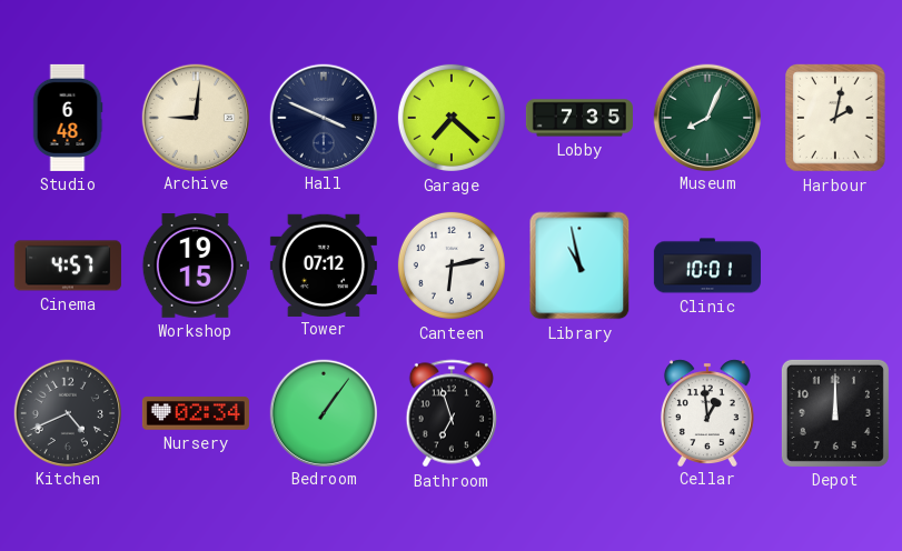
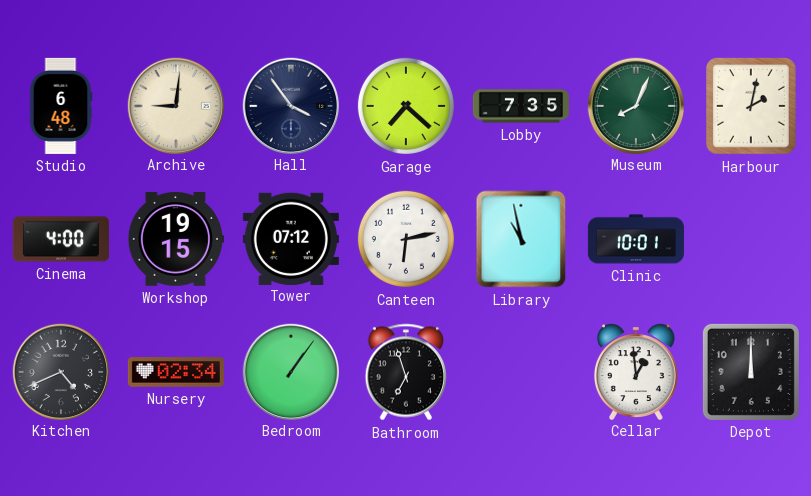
Hall: 3:49 -> 3:54
Cinema: 4:57 -> 4:00
